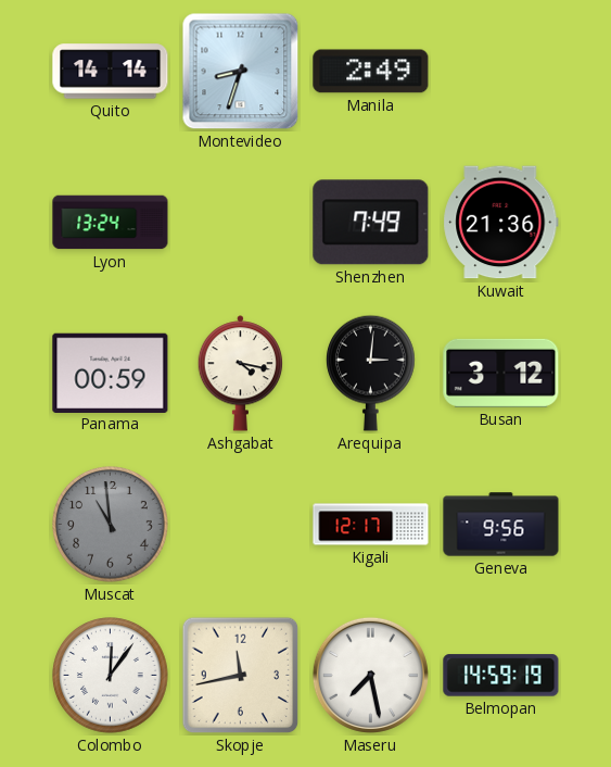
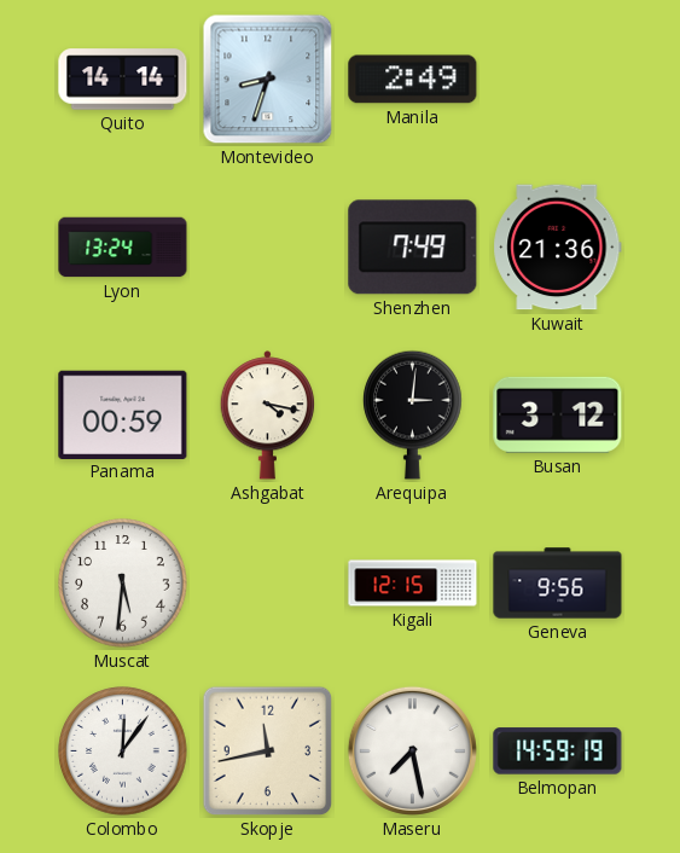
Muscat: 10:59 -> 5:31
Muscat dial: grey -> white
Kigali: 12:17 -> 12:15
